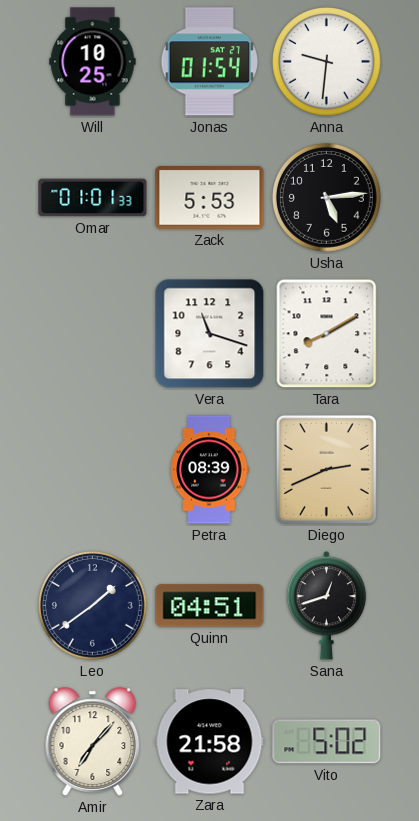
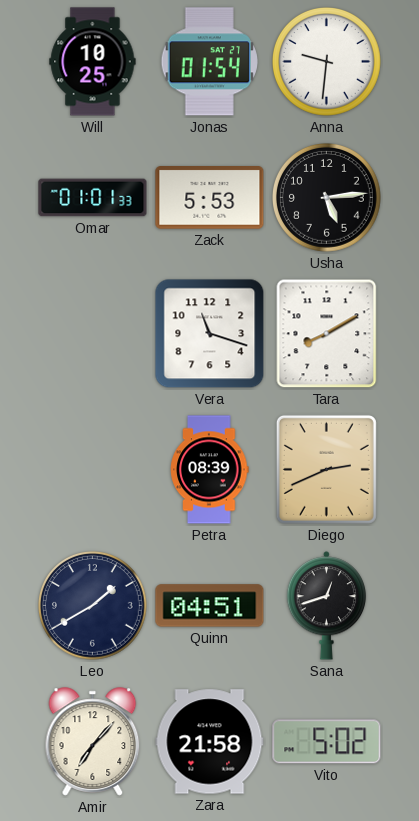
Leo: 1:39 -> 1:40
